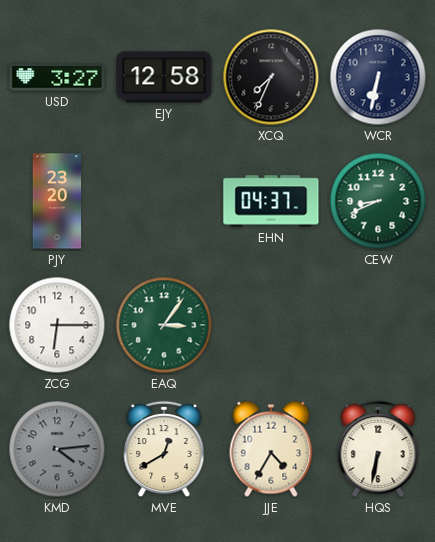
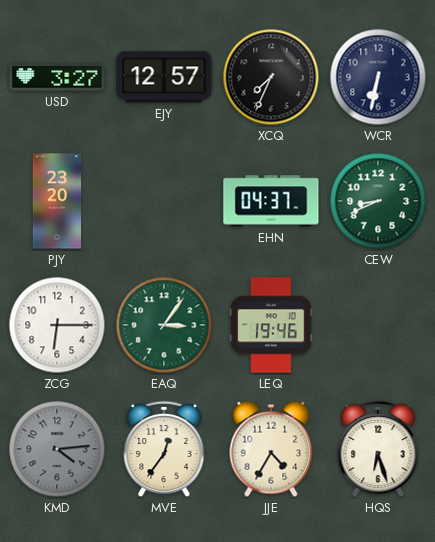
EJY: 12:58 -> 12:57
LEQ: none -> 19:46
MVE: 12:40 -> 12:36
HQS: 6:32 -> 6:27
